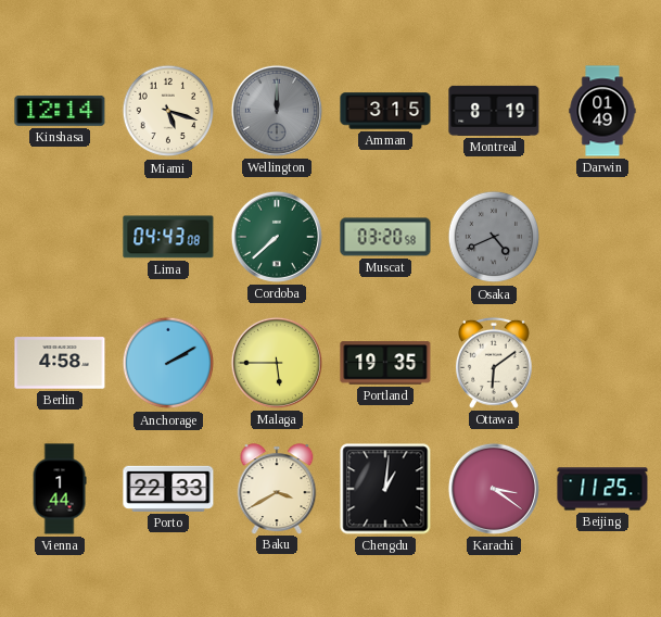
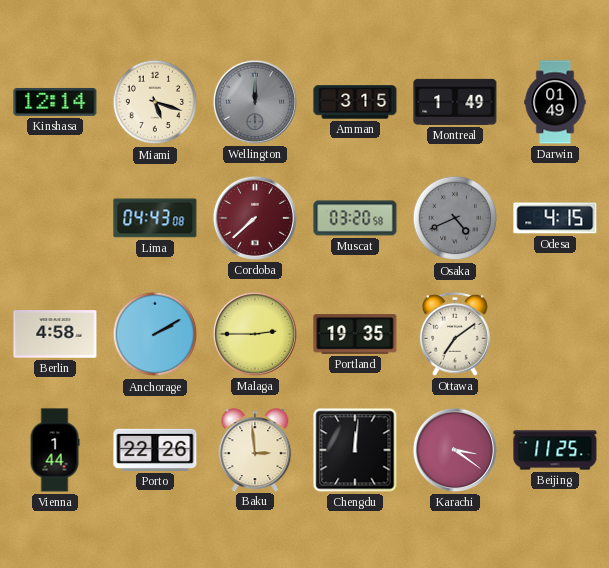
Montreal: 8:19 -> 1:49
Cordoba dial: green -> burgundy
Odesa: none -> 4:15
Malaga: 5:45 -> 2:45
Ottawa: 6:09 -> 7:09
Porto: 22:33 -> 22:26
Baku: 3:40 -> 2:59
Chengdu: 1:01 -> 12:01
